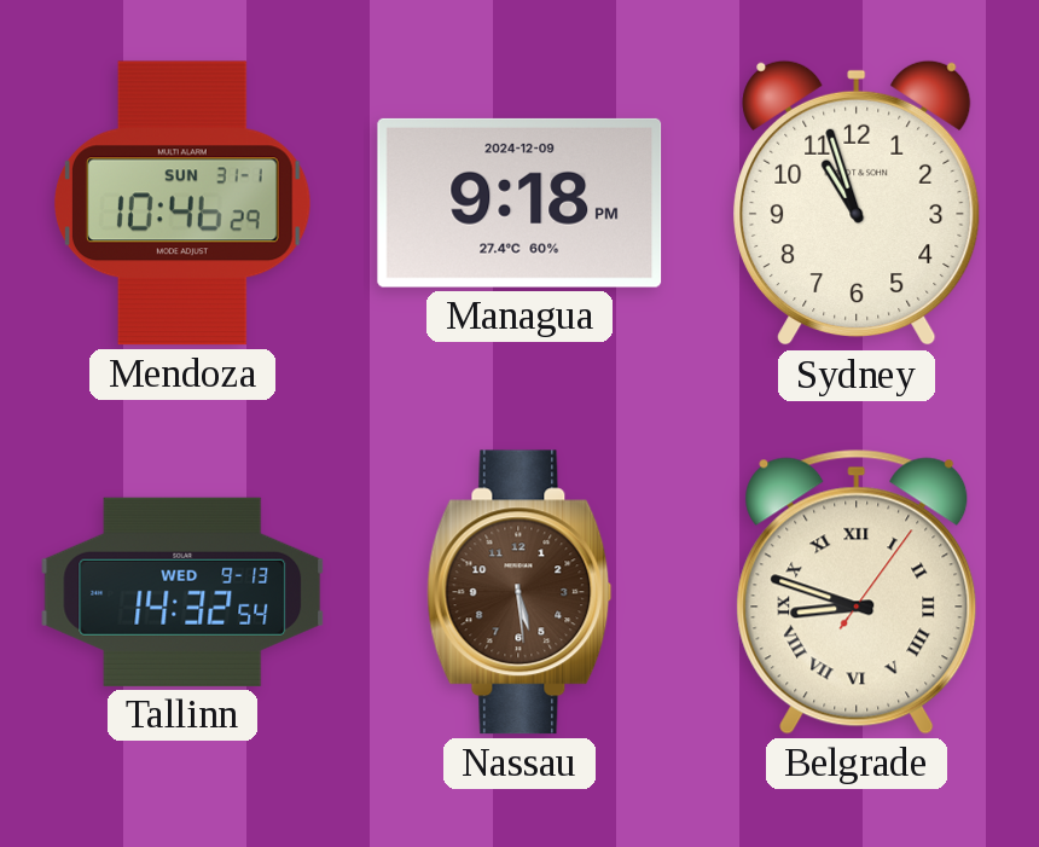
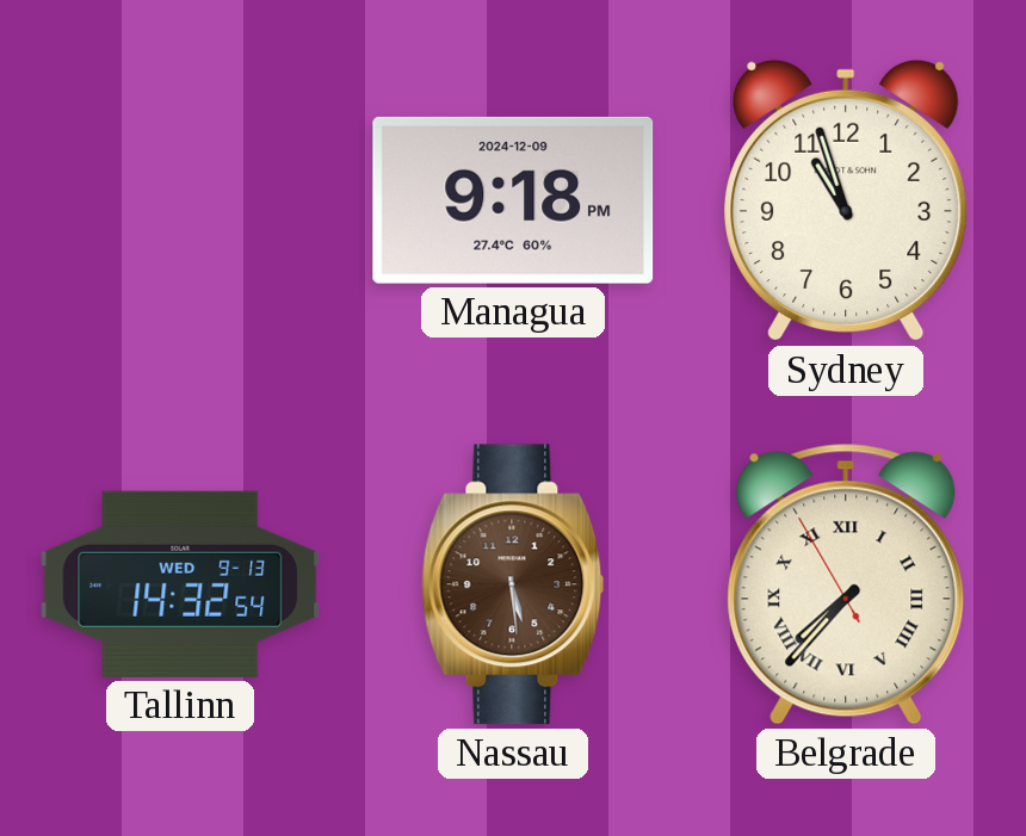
Mendoza: 10:46 -> none
Belgrade: 8:48 -> 7:36
